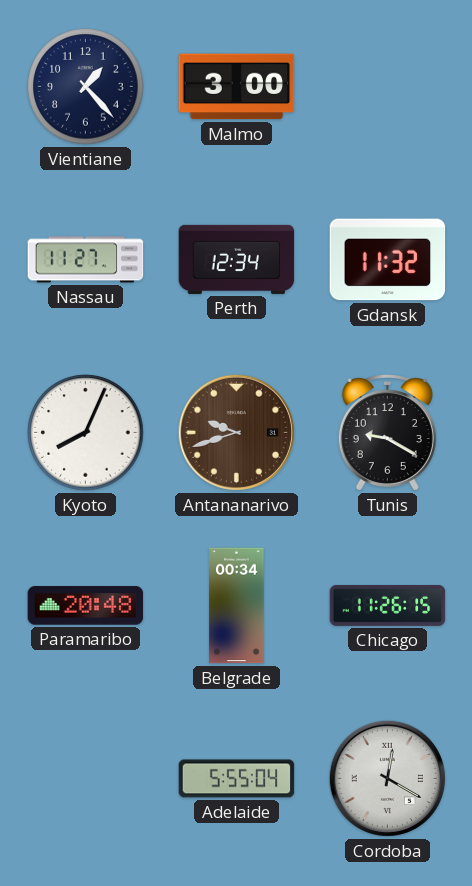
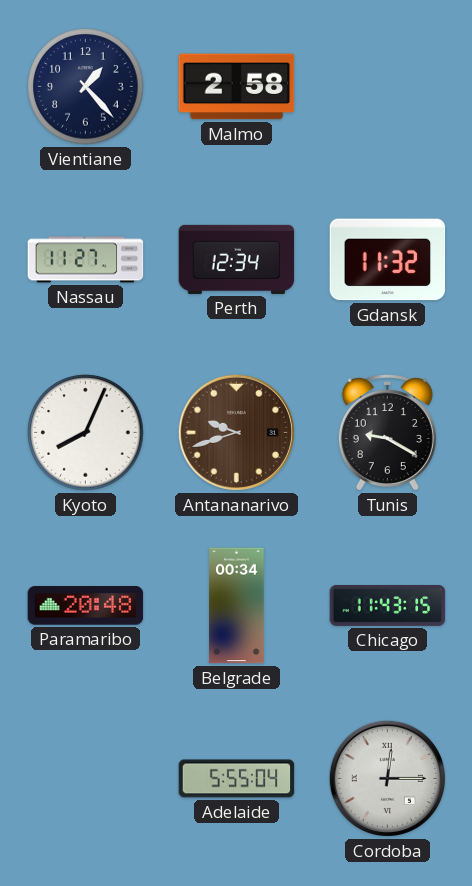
Malmo: 3:00 -> 2:58
Chicago: 11:26 -> 11:43
Cordoba: 12:20 -> 12:15
